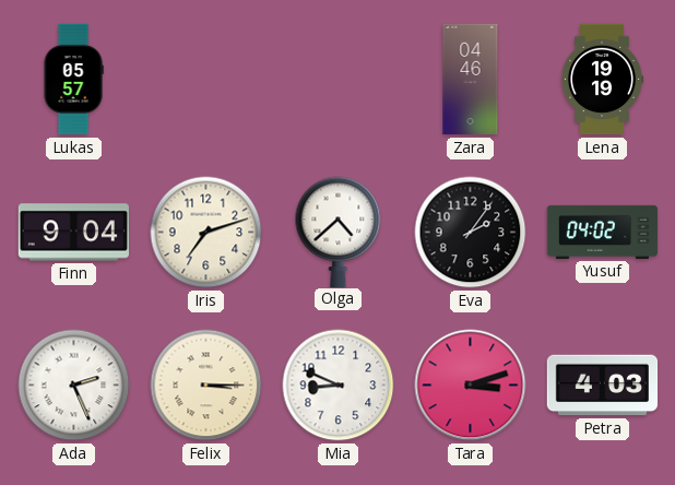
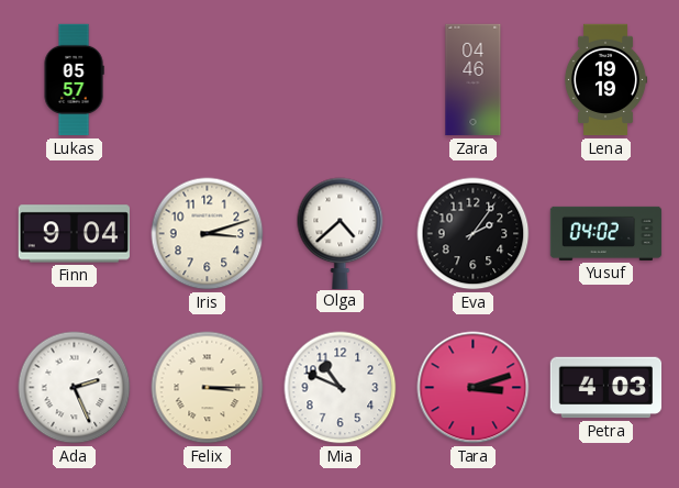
Iris: 7:12 -> 3:12
Mia: 8:49 -> 10:49
